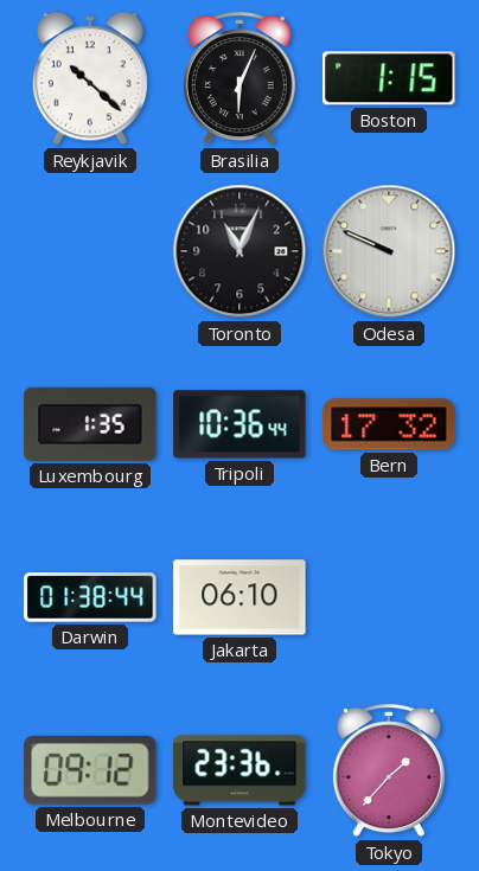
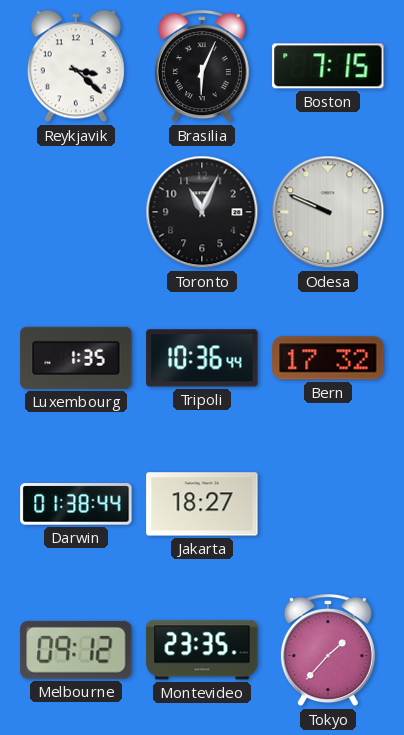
Reykjavik: 10:22 -> 3:22
Boston: 1:15 -> 7:15
Jakarta: 06:10 -> 18:27
Montevideo: 23:36 -> 23:35
